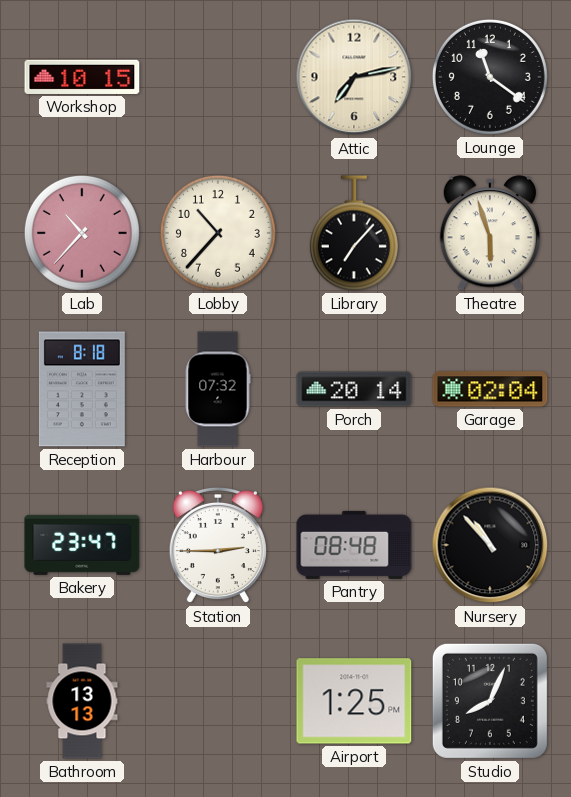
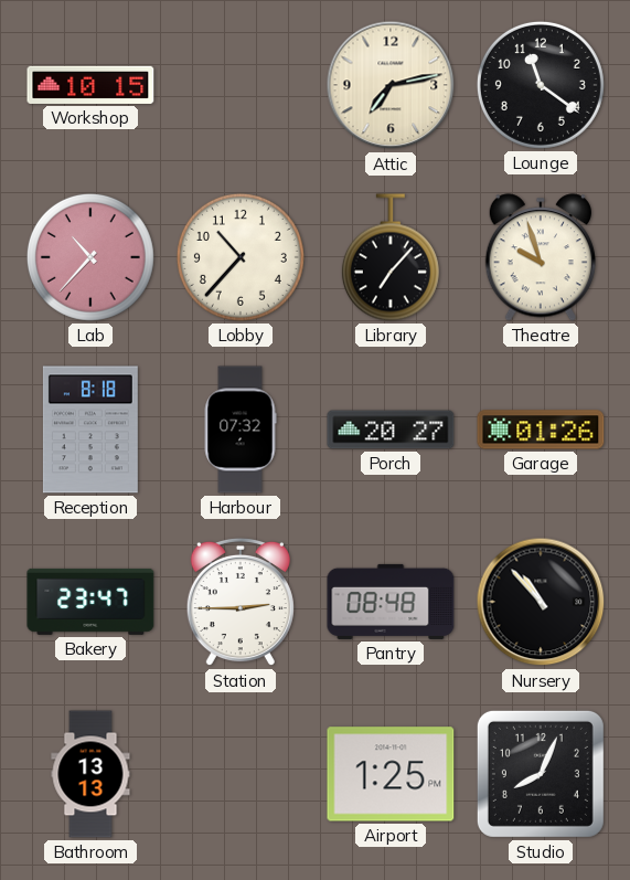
Theatre: 5:57 -> 9:57
Porch: 20:14 -> 20:27
Garage: 02:04 -> 01:26
